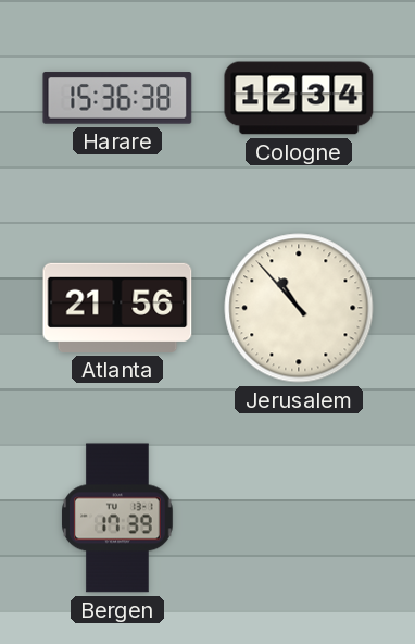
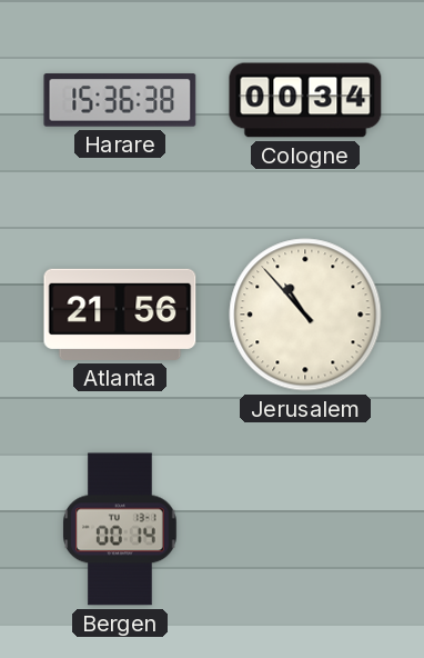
Cologne: 12:34 -> 00:34
Bergen: 17:39 -> 00:14
